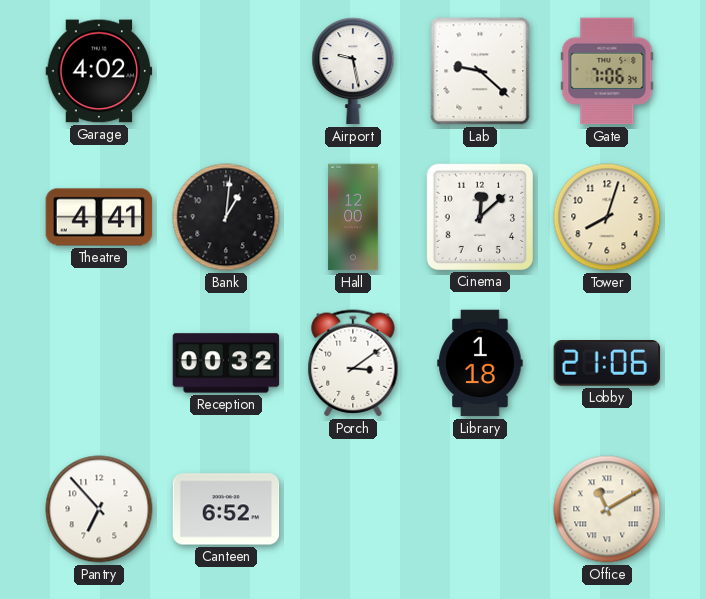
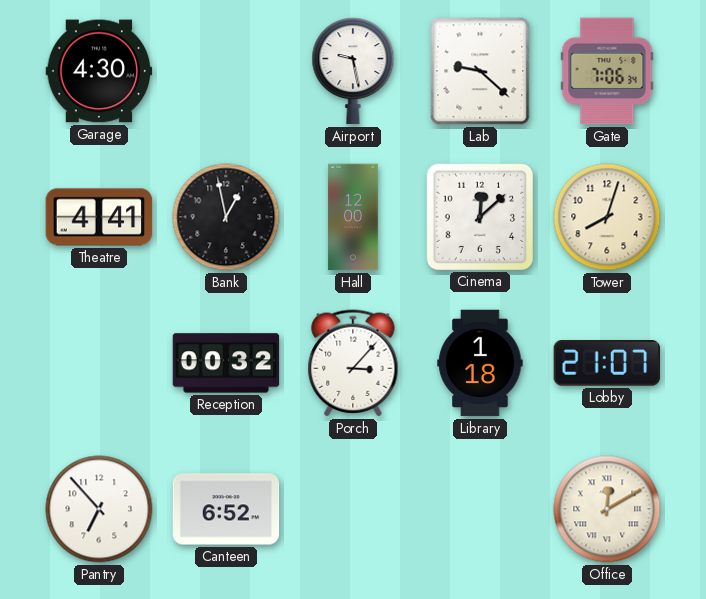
Garage: 4:02 -> 4:30
Bank: 1:01 -> 12:58
Porch: 3:09 -> 3:07
Lobby: 21:06 -> 21:07
Office: 11:10 -> 12:10
